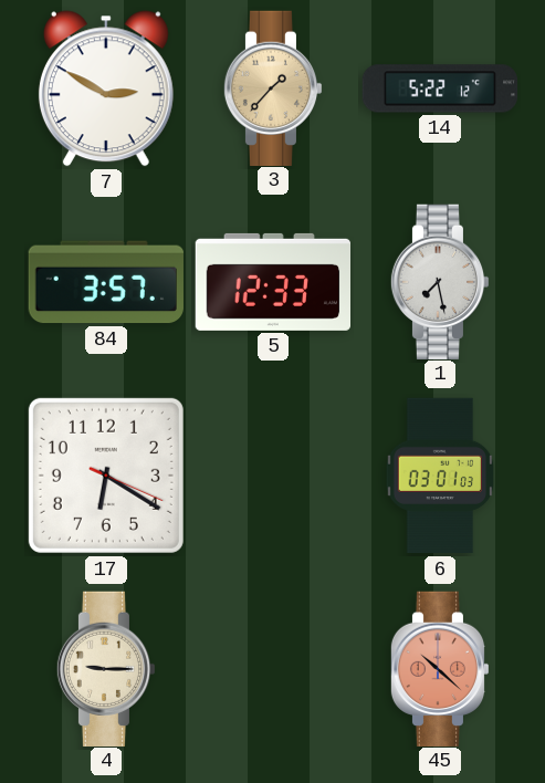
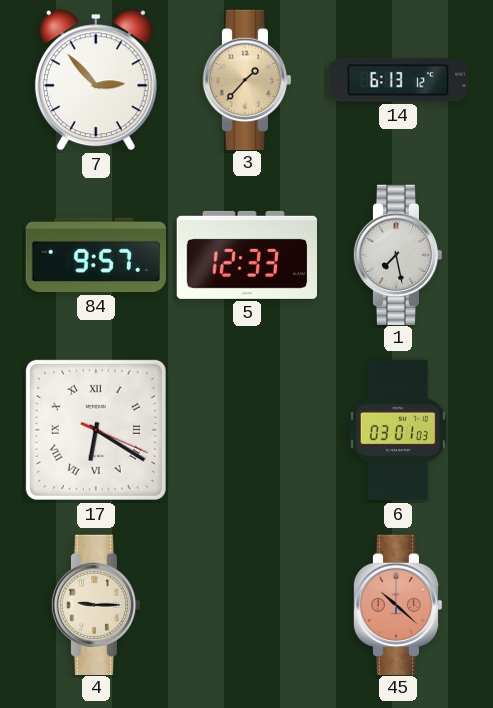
7: 2:50 -> 2:53
14: 5:22 -> 6:13
84: 3:57 -> 9:57
17 numerals: Arabic -> Roman
